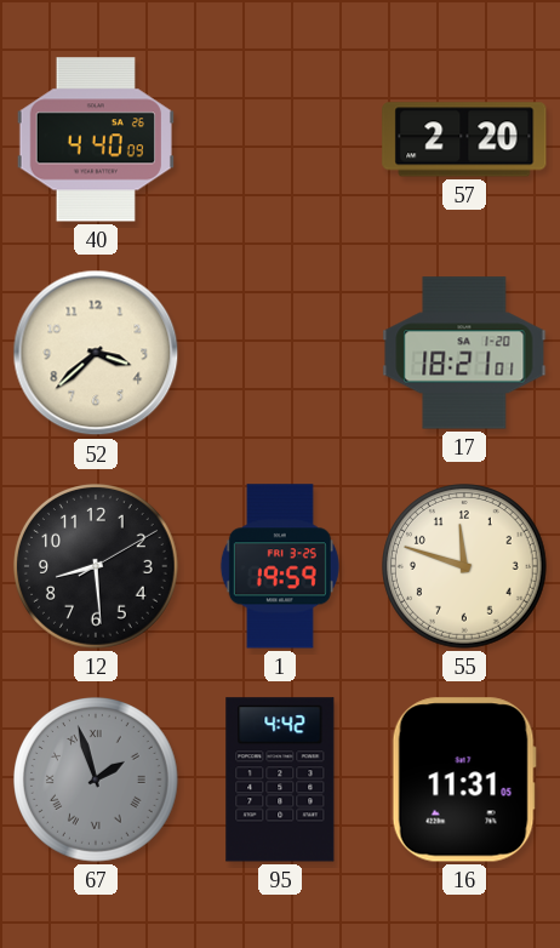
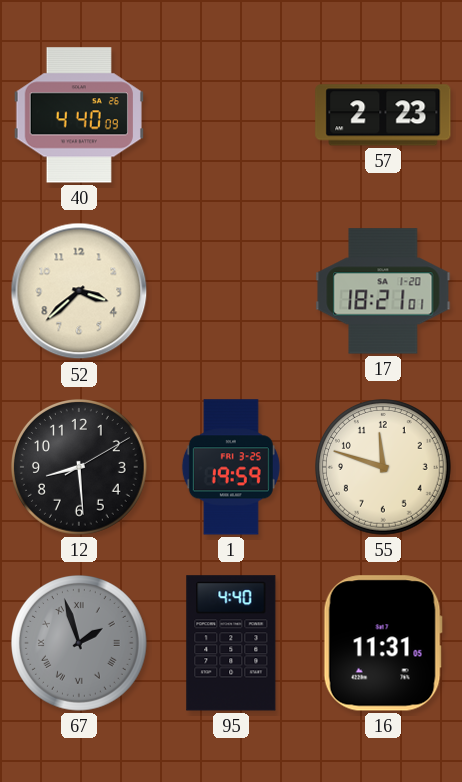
57: 2:20 -> 2:23
95: 4:42 -> 4:40
